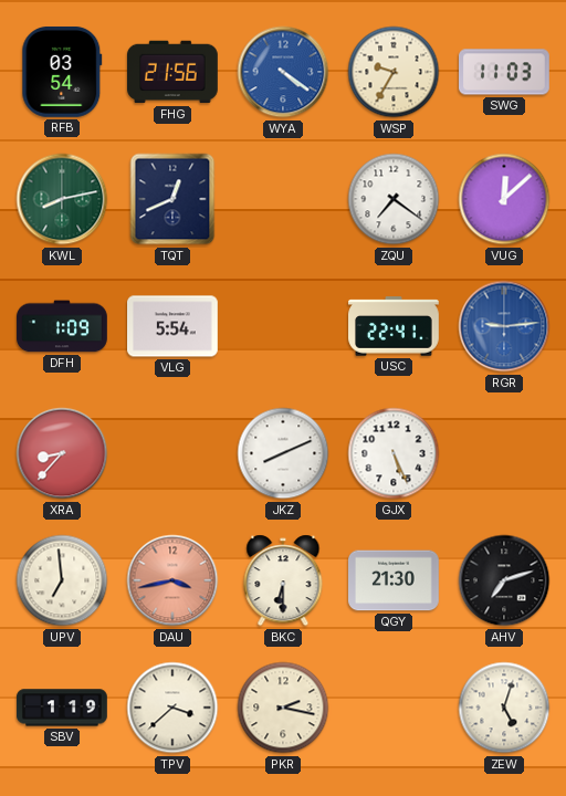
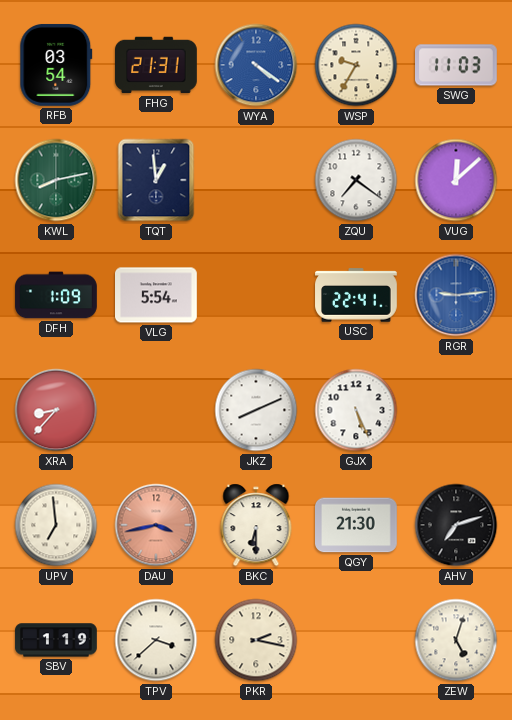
FHG: 21:56 -> 21:31
TQT: 12:41 -> 12:59
